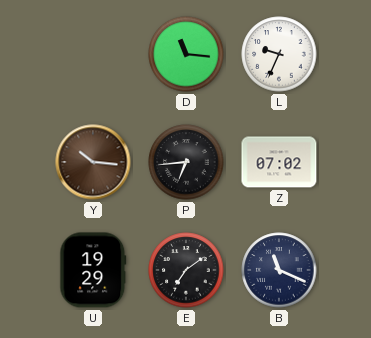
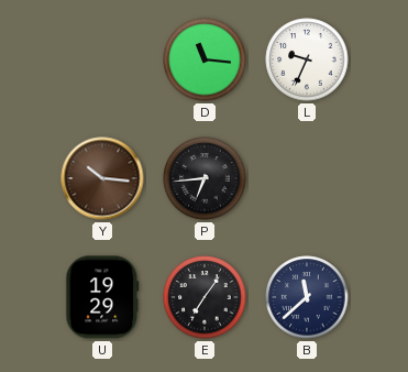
Z: 07:02 -> none
E: 7:09 -> 7:06
B: 11:19 -> 11:38
